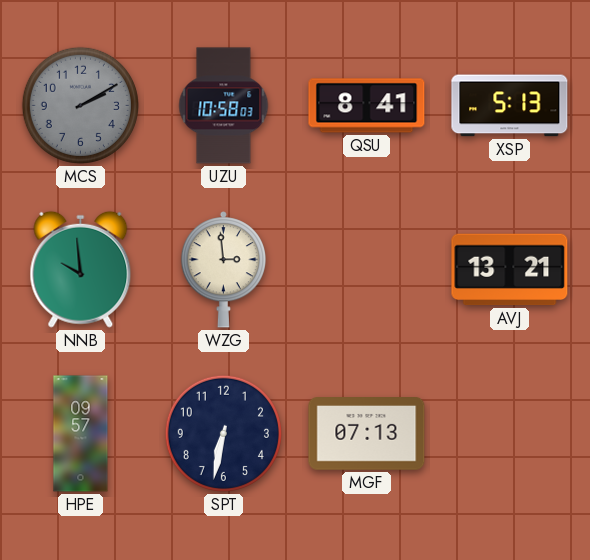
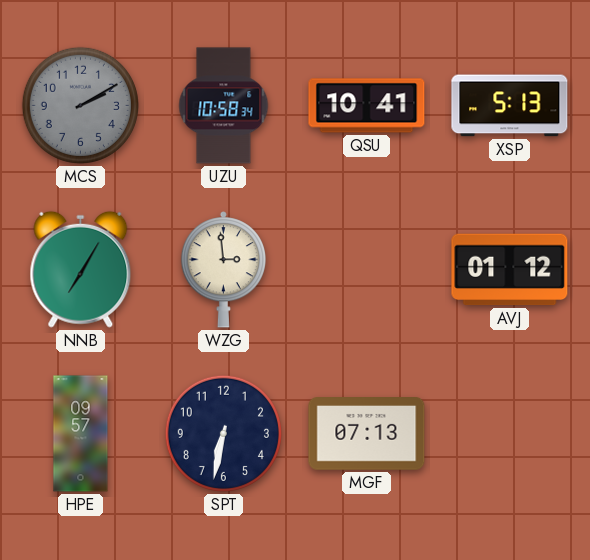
UZU: 10:58:03 -> 10:58:34
QSU: 8:41 -> 10:41
NNB: 9:59 -> 7:05
AVJ: 13:21 -> 01:12
